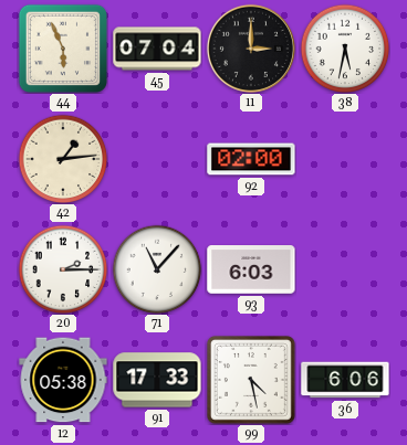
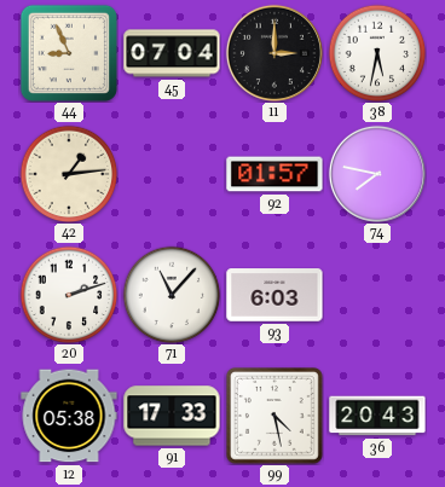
44: 5:56 -> 8:56
92: 02:00 -> 01:57
74: none -> 7:47
20: 2:15 -> 2:12
36: 6:06 -> 20:43
